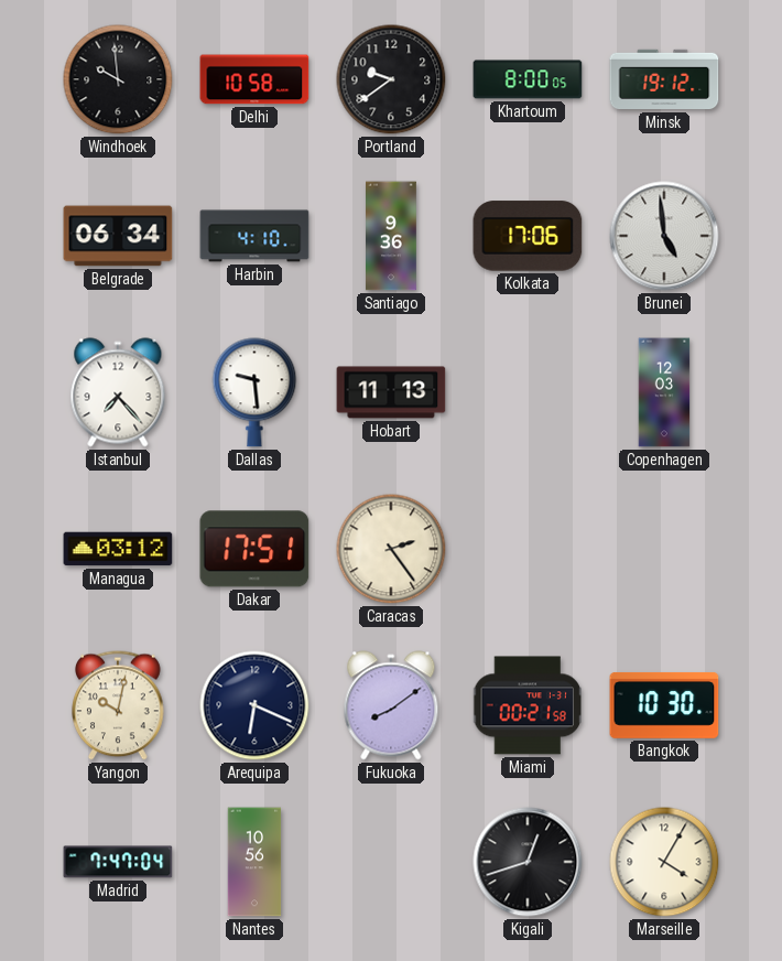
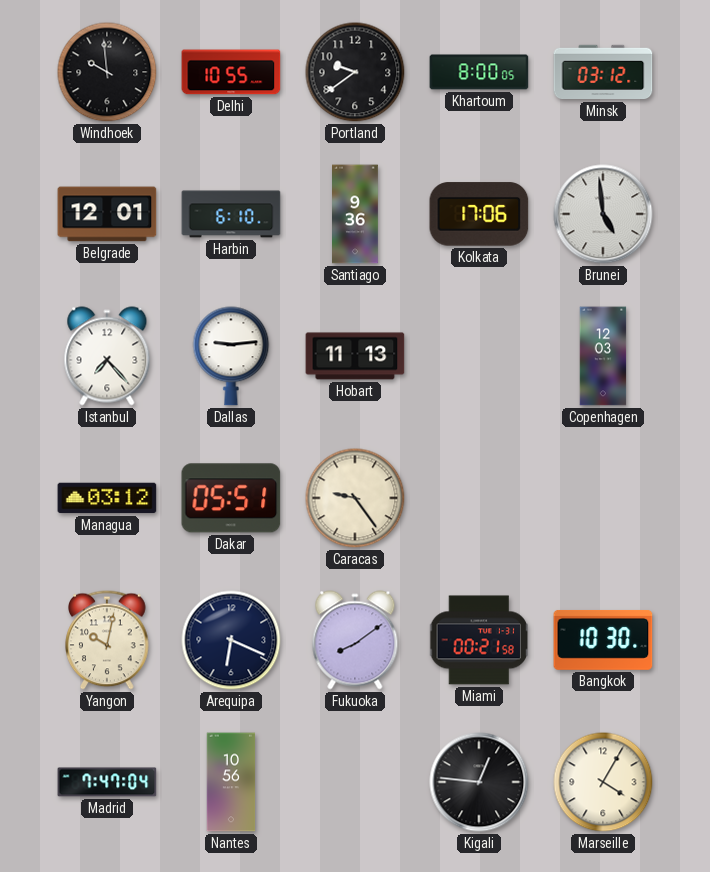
Delhi: 10:58 -> 10:55
Minsk: 19:12 -> 03:12
Belgrade: 06:34 -> 12:01
Harbin: 4:10 -> 6:10
Dallas: 9:29 -> 9:14
Dakar: 17:51 -> 05:51
Caracas: 2:24 -> 9:24
Kigali: 12:42 -> 12:46
